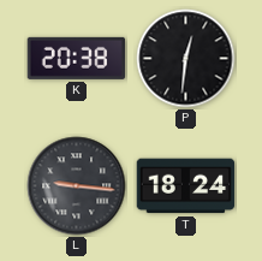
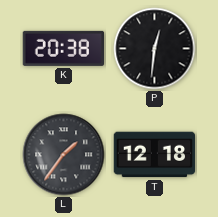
L: 9:16 -> 1:36
T: 18:24 -> 12:18
